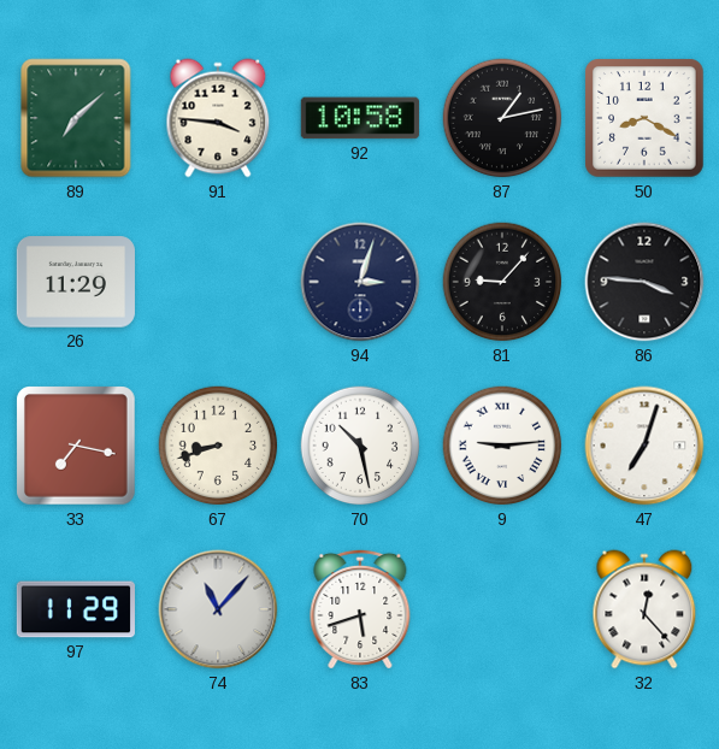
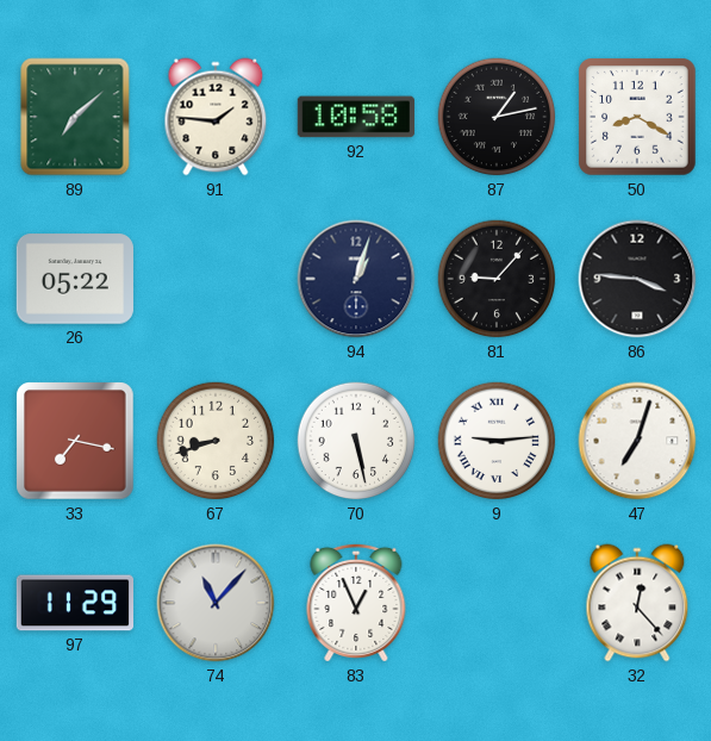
91: 3:46 -> 1:46
26: 11:29 -> 05:22
94: 3:03 -> 1:03
70: 10:28 -> 5:28
83: 5:42 -> 12:56
